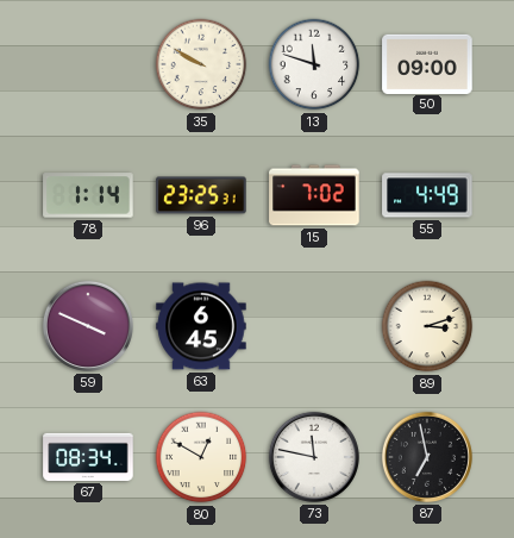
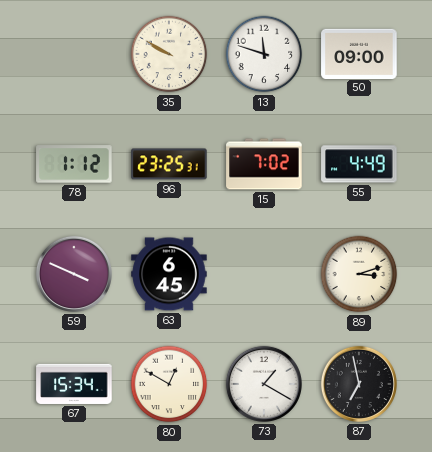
78: 1:14 -> 1:12
67: 08:34 -> 15:34
73: 11:47 -> 1:20
